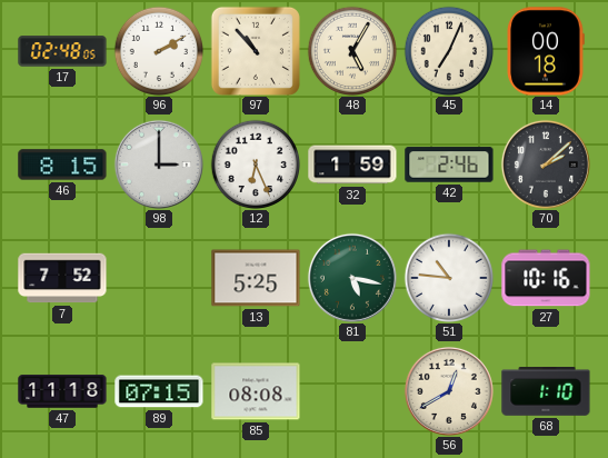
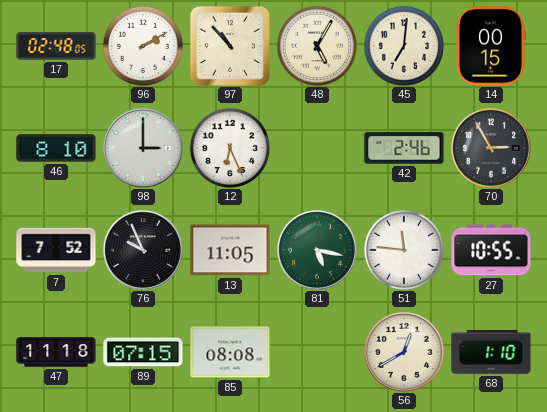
45: 7:04 -> 7:01
14: 00:18 -> 00:15
46: 8:15 -> 8:10
32: 1:59 -> none
70: 2:08 -> 2:55
76: none -> 9:56
13: 5:25 -> 11:05
51: 10:46 -> 11:46
27: 10:16 -> 10:55
